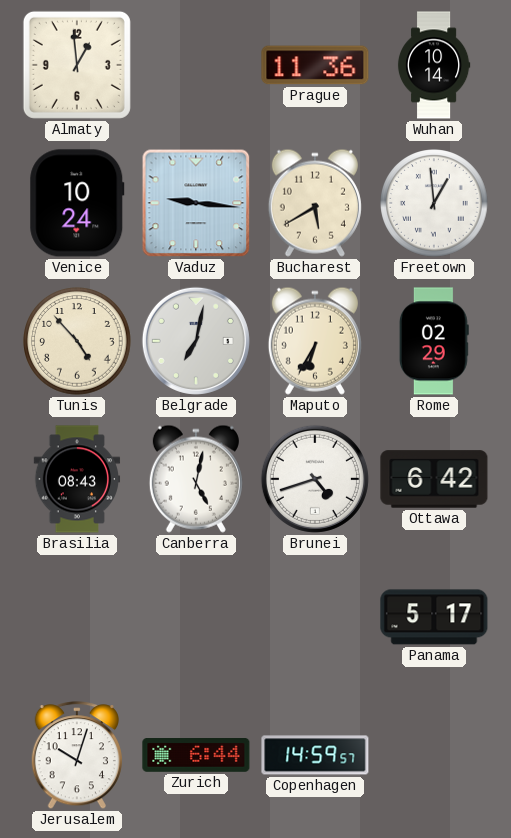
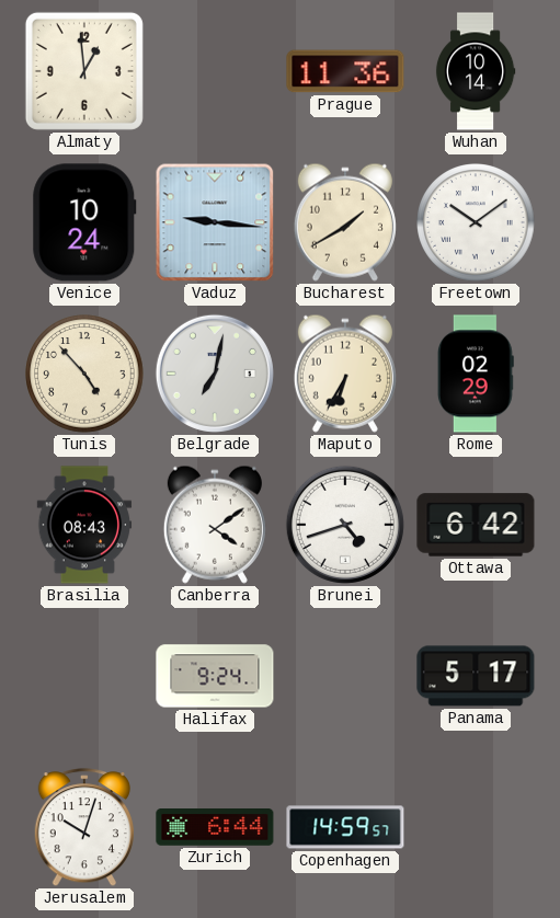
Bucharest: 5:40 -> 1:40
Freetown: 12:59 -> 10:09
Canberra: 5:02 -> 4:09
Halifax: none -> 9:24
